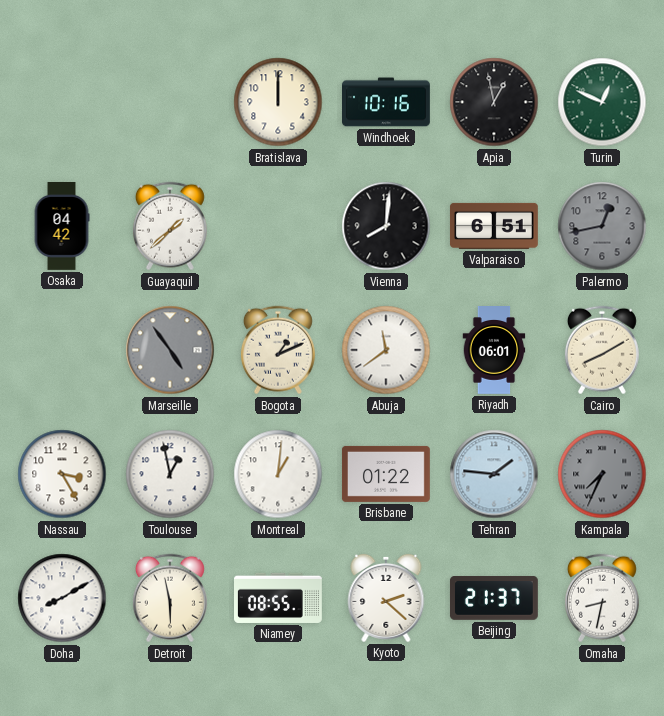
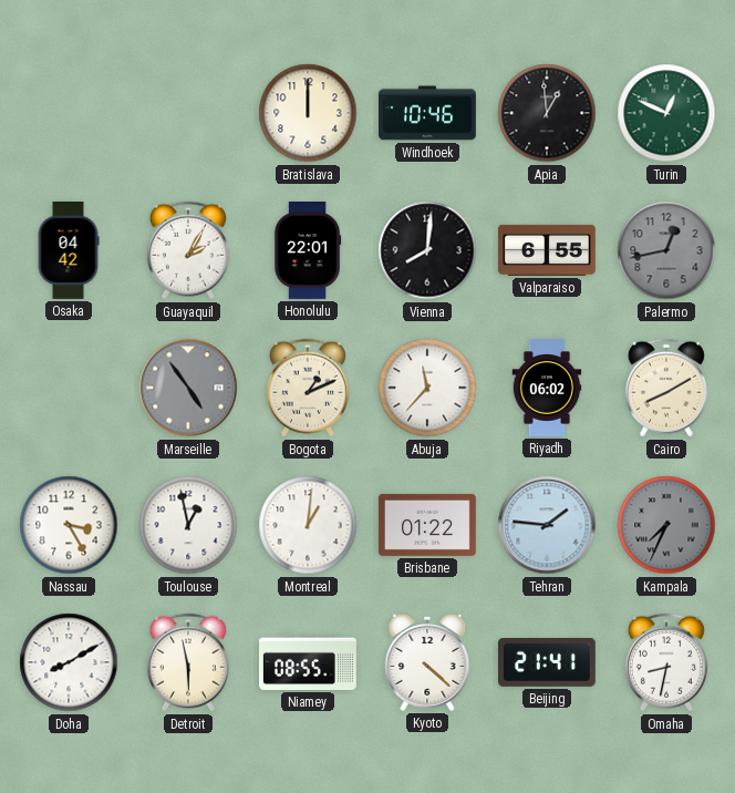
Windhoek: 10:16 -> 10:46
Apia: 12:58 -> 12:59
Guayaquil: 1:38 -> 2:05
Honolulu: none -> 22:01
Valparaiso: 6:51 -> 6:55
Abuja: 11:39 -> 11:37
Riyadh: 06:01 -> 06:02
Kyoto: 2:22 -> 4:22
Beijing: 21:37 -> 21:41
